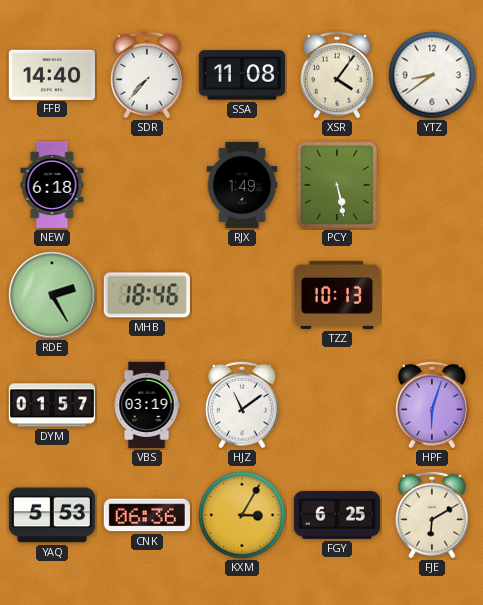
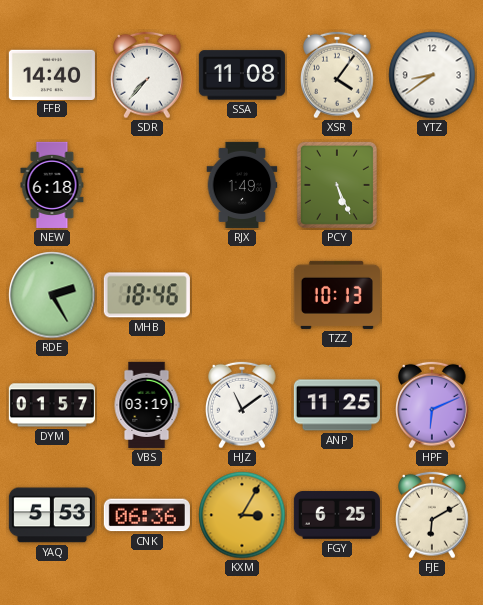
PCY: 5:28 -> 5:26
ANP: none -> 11:25
HPF: 6:03 -> 6:11
